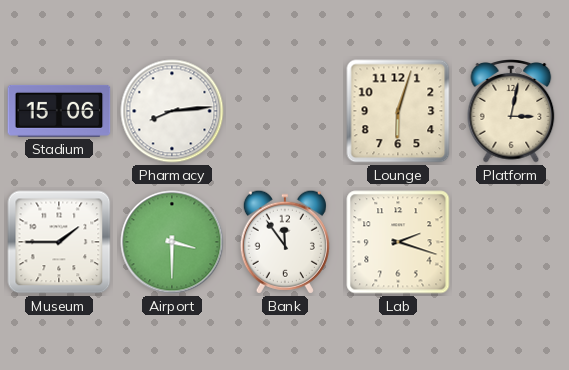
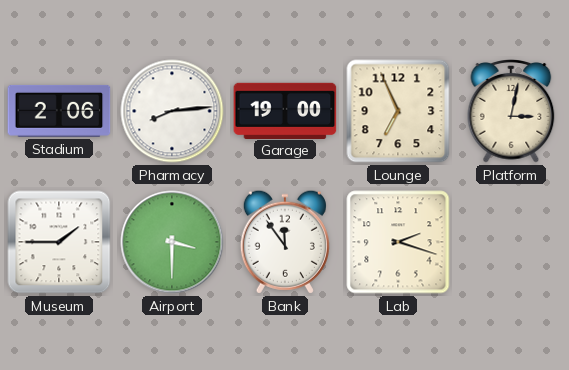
Stadium: 15:06 -> 2:06
Garage: none -> 19:00
Lounge: 6:03 -> 6:56
